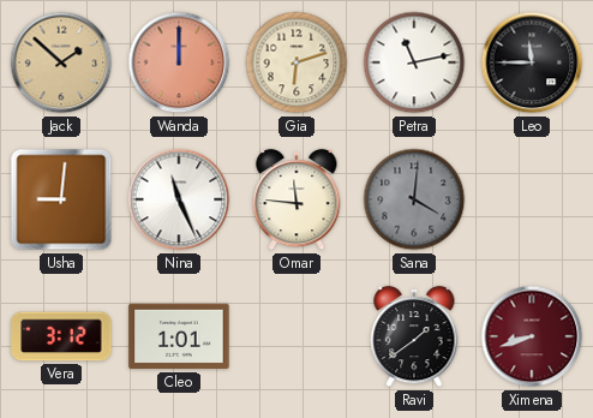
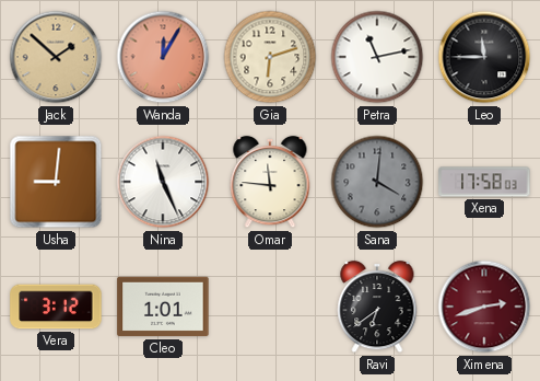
Wanda: 12:00 -> 12:05
Xena: none -> 17:58
Ravi: 1:39 -> 6:39
Ximena: 8:42 -> 2:42
